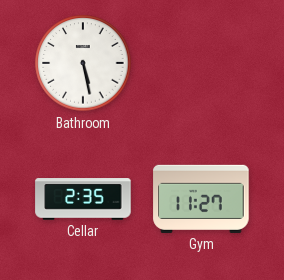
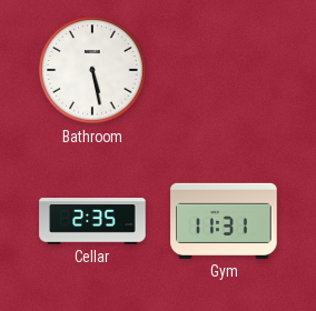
Gym: 11:27 -> 11:31
